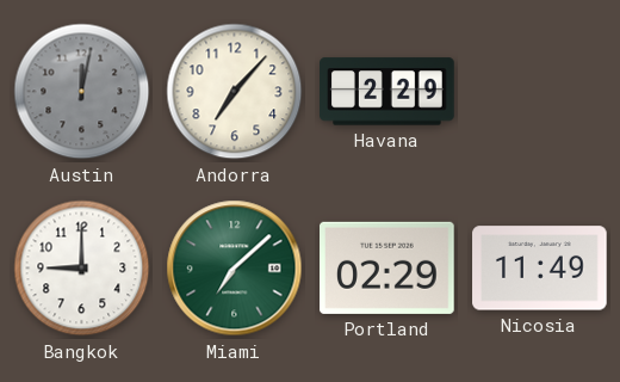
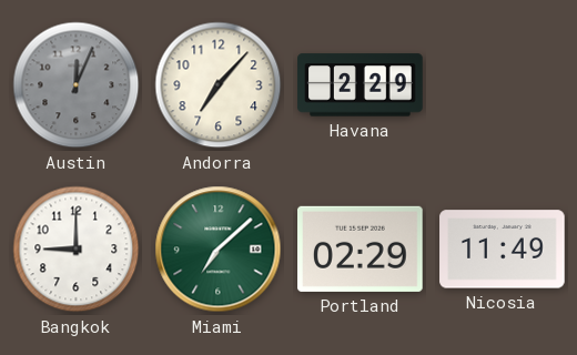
Austin: 12:02 -> 12:04
